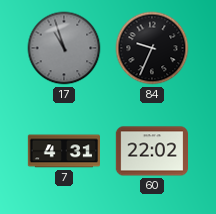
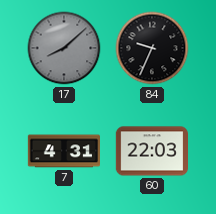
17: 10:57 -> 8:08
60: 22:02 -> 22:03
